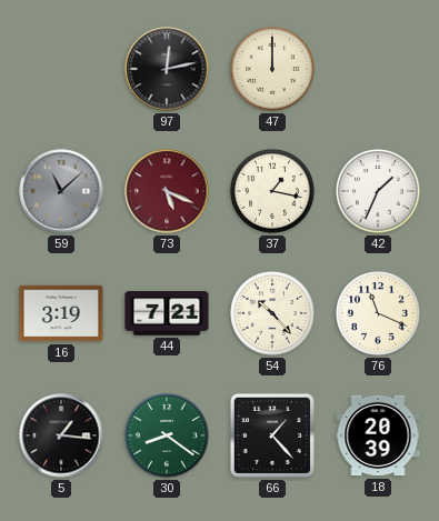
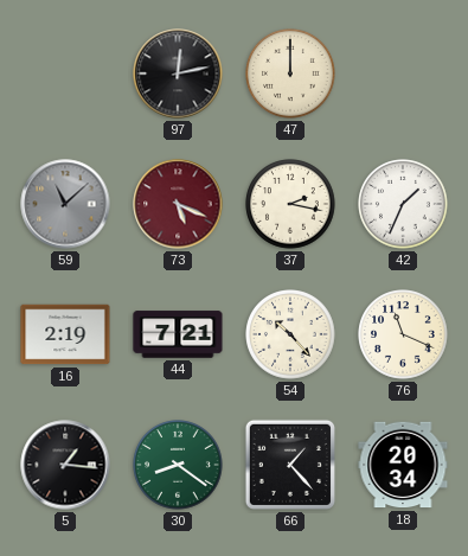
37: 1:17 -> 2:17
16: 3:19 -> 2:19
18: 20:39 -> 20:34
